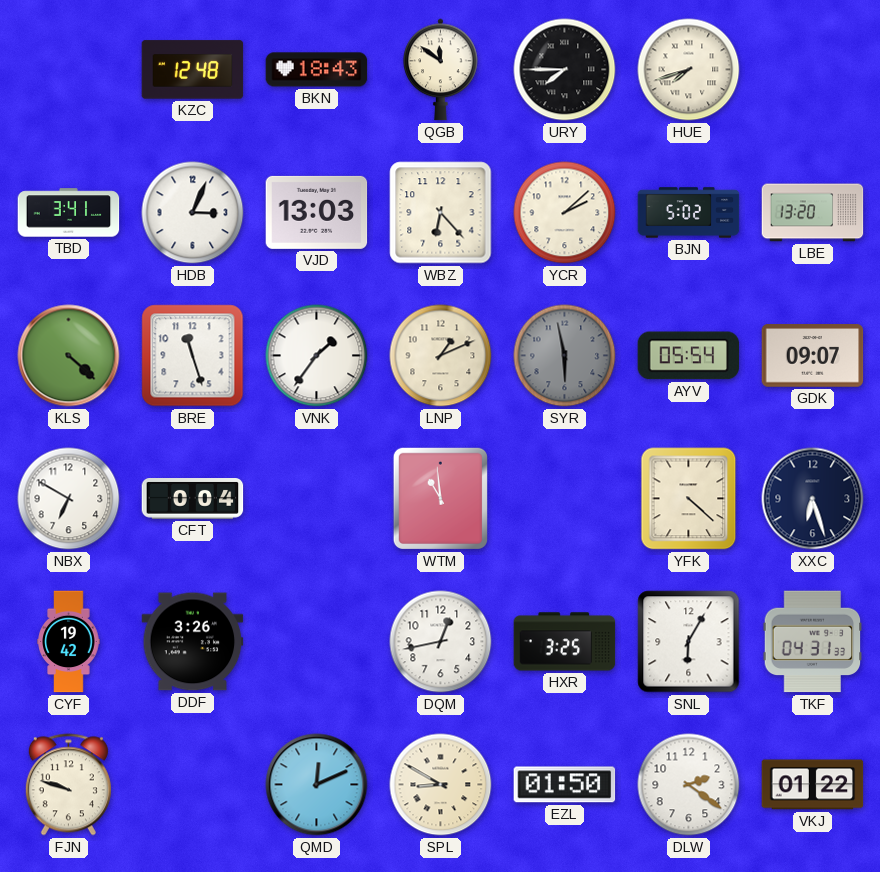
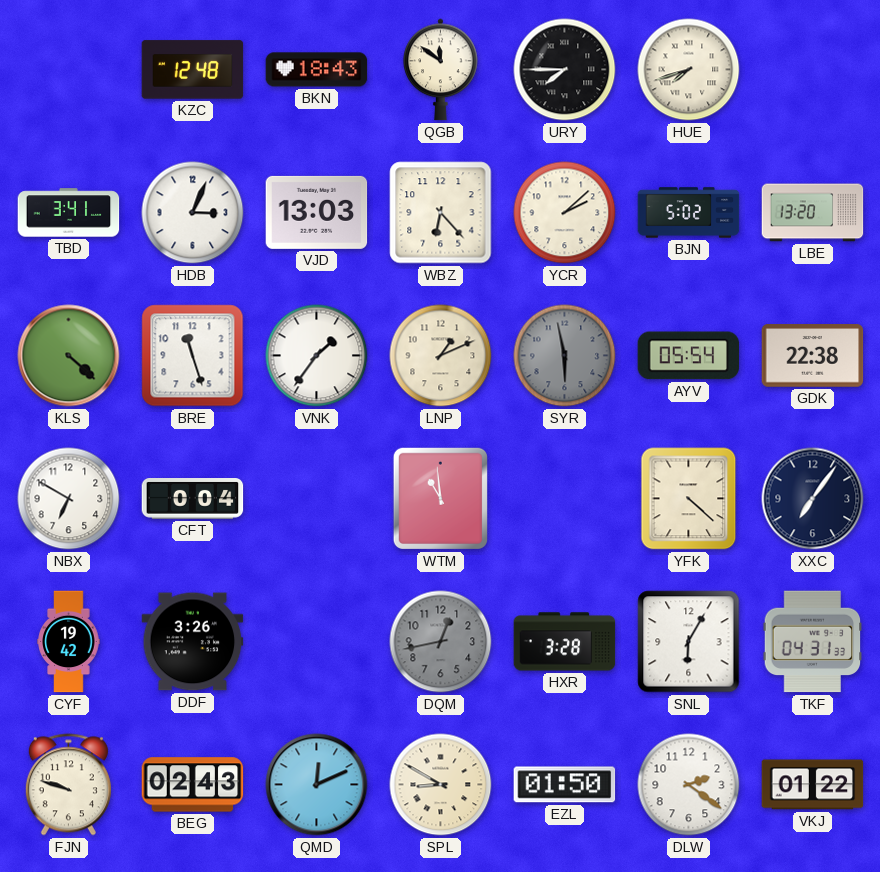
GDK: 09:07 -> 22:38
XXC: 6:27 -> 7:06
DQM dial: white -> grey
HXR: 3:25 -> 3:28
BEG: none -> 02:43
